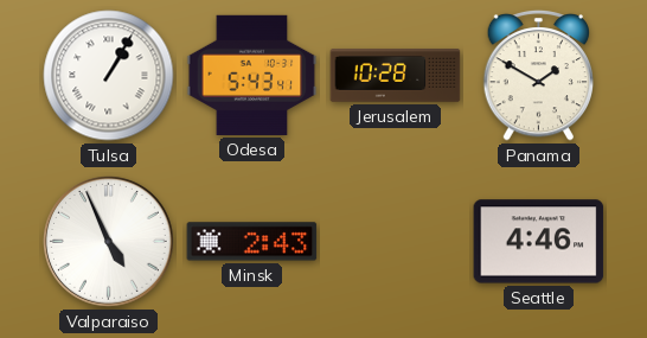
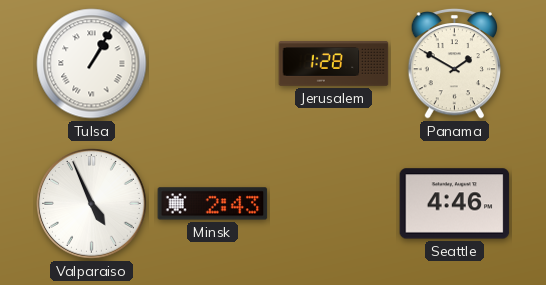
Odesa: 5:43 -> none
Jerusalem: 10:28 -> 1:28
